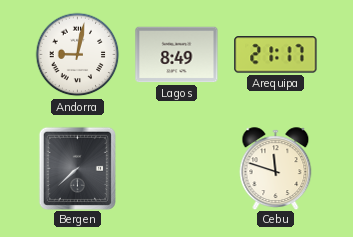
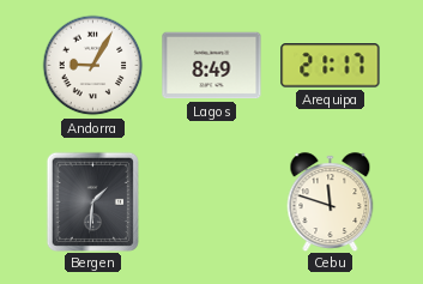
Andorra: 9:02 -> 9:05
Bergen: 7:38 -> 1:31
